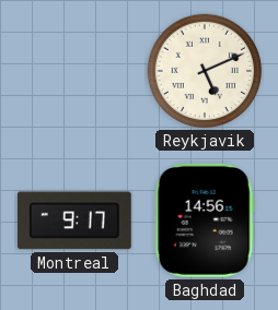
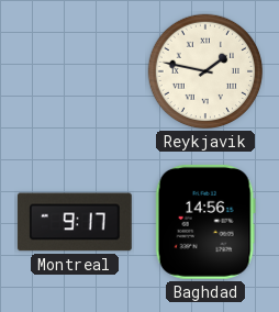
Reykjavik: 5:11 -> 1:47
